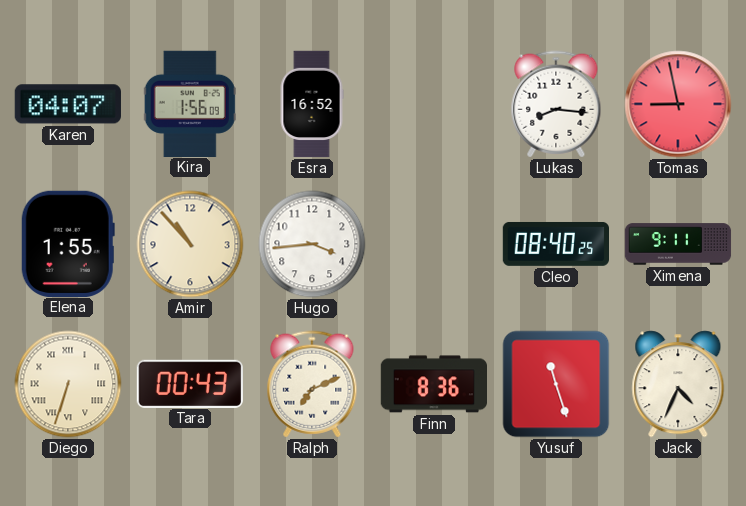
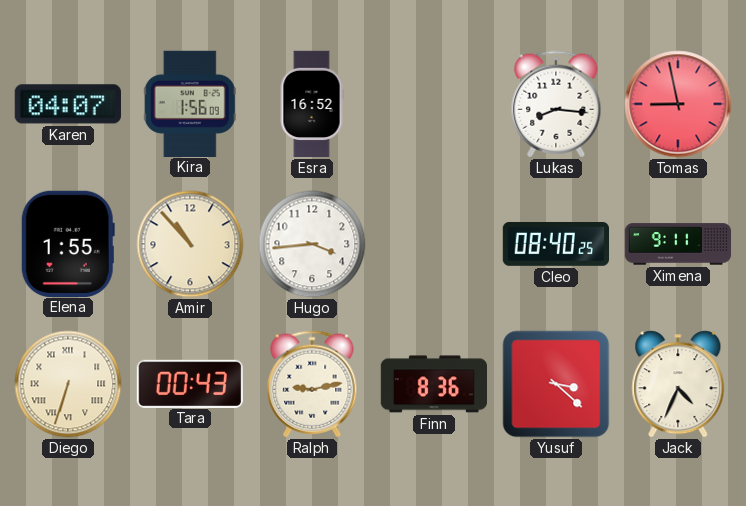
Ralph: 7:11 -> 9:13
Yusuf: 11:27 -> 3:22
